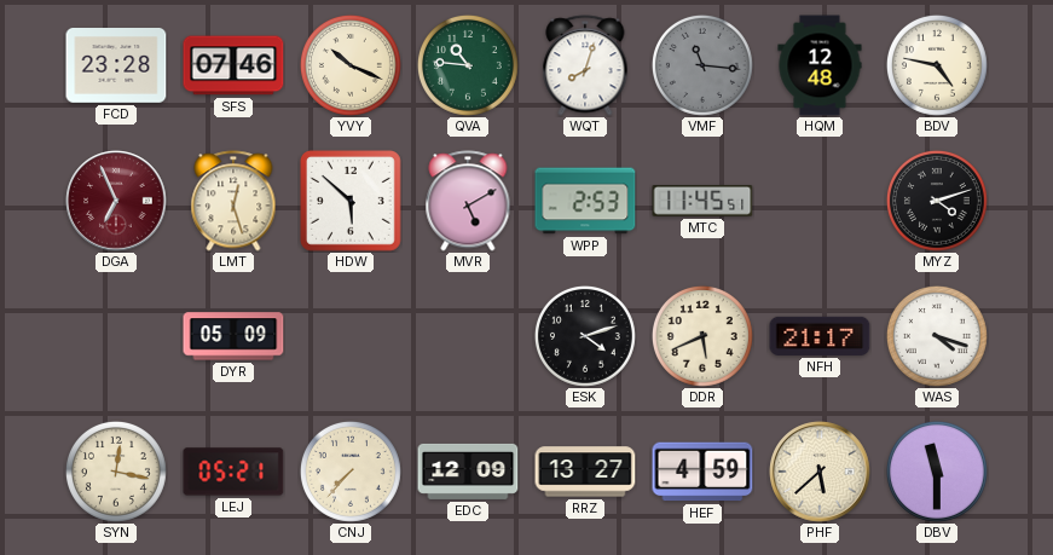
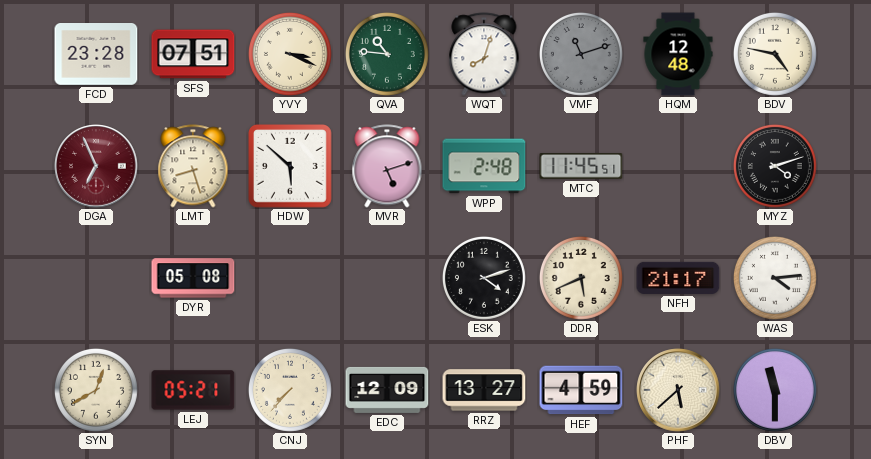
SFS: 07:46 -> 07:51
YVY: 10:19 -> 3:19
VMF: 11:16 -> 11:12
LMT: 12:27 -> 8:27
MVR: 5:10 -> 5:12
WPP: 2:53 -> 2:48
DYR: 05:09 -> 05:08
WAS: 4:18 -> 4:14
SYN: 12:17 -> 12:40
